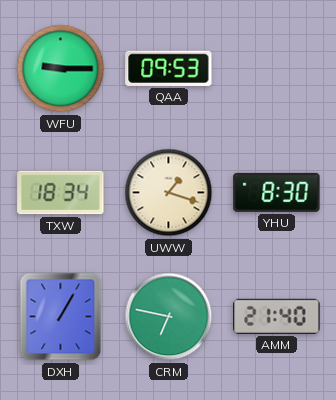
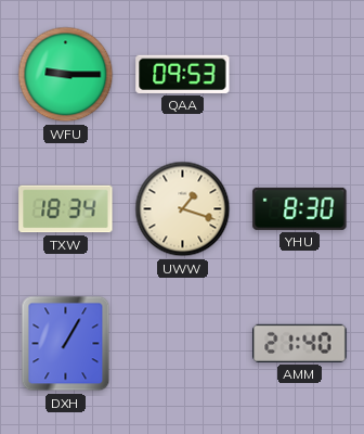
CRM: 6:47 -> none
